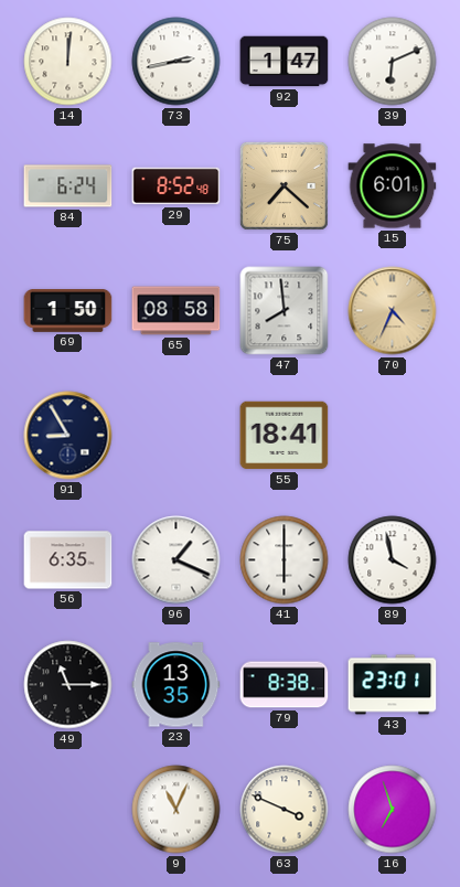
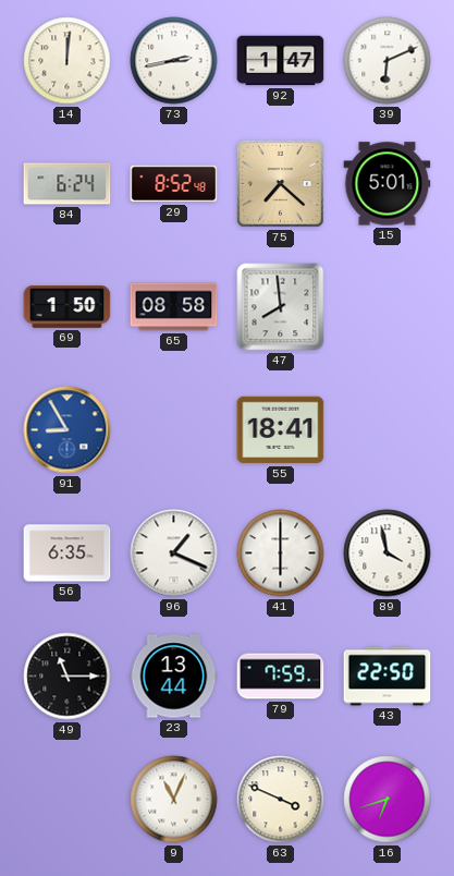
15: 6:01 -> 5:01
70: 4:34 -> none
91 dial: navy -> blue
23: 13:35 -> 13:44
79: 8:38 -> 7:59
43: 23:01 -> 22:50
16: 6:57 -> 6:42
